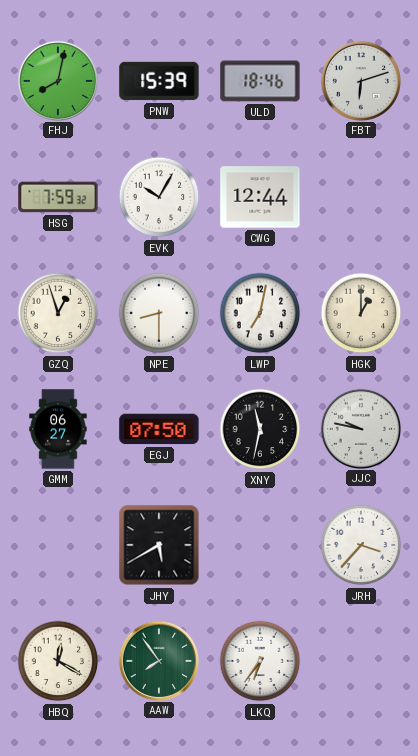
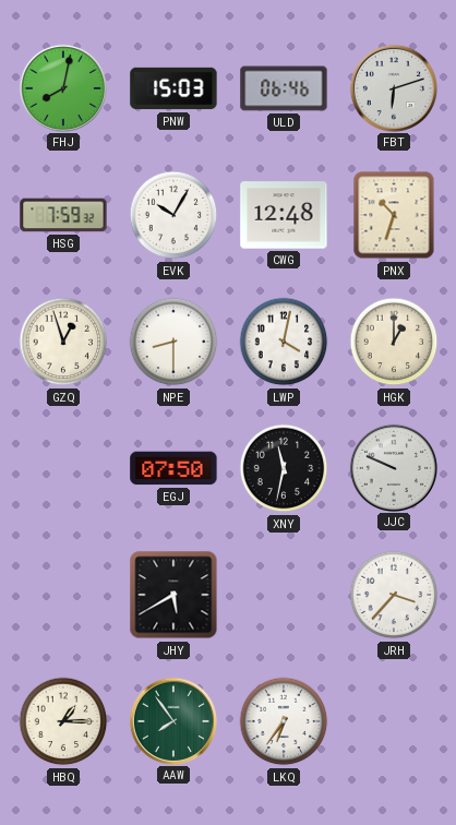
PNW: 15:39 -> 15:03
ULD: 18:46 -> 06:46
CWG: 12:44 -> 12:48
PNX: none -> 10:33
LWP: 7:02 -> 4:02
GMM: 06:27 -> none
JJC: 9:47 -> 9:49
HBQ: 12:20 -> 1:15
